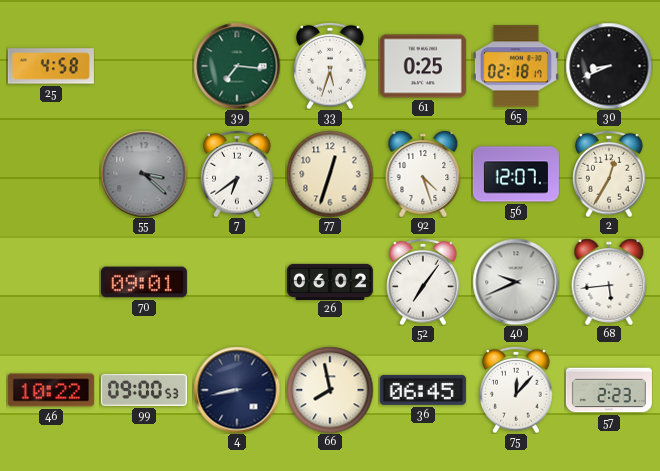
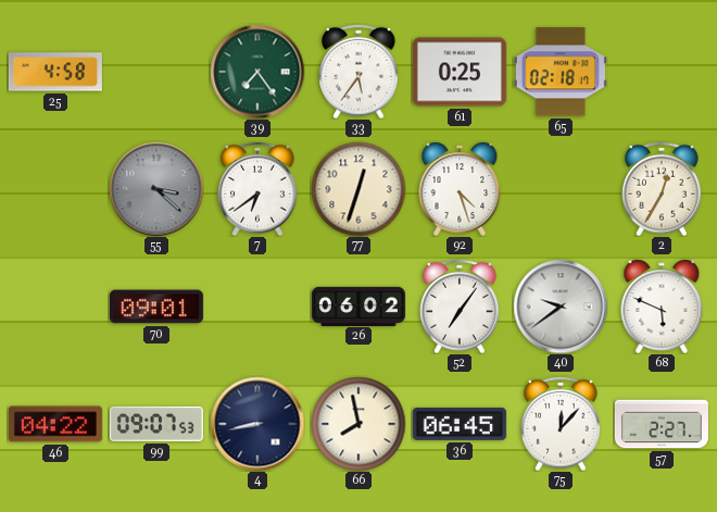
39: 7:16 -> 7:24
33: 5:33 -> 5:36
30: 8:41 -> none
56: 12:07 -> none
40: 9:41 -> 9:39
68: 5:44 -> 5:49
46: 10:22 -> 04:22
99: 09:00 -> 09:07
57: 2:23 -> 2:27
